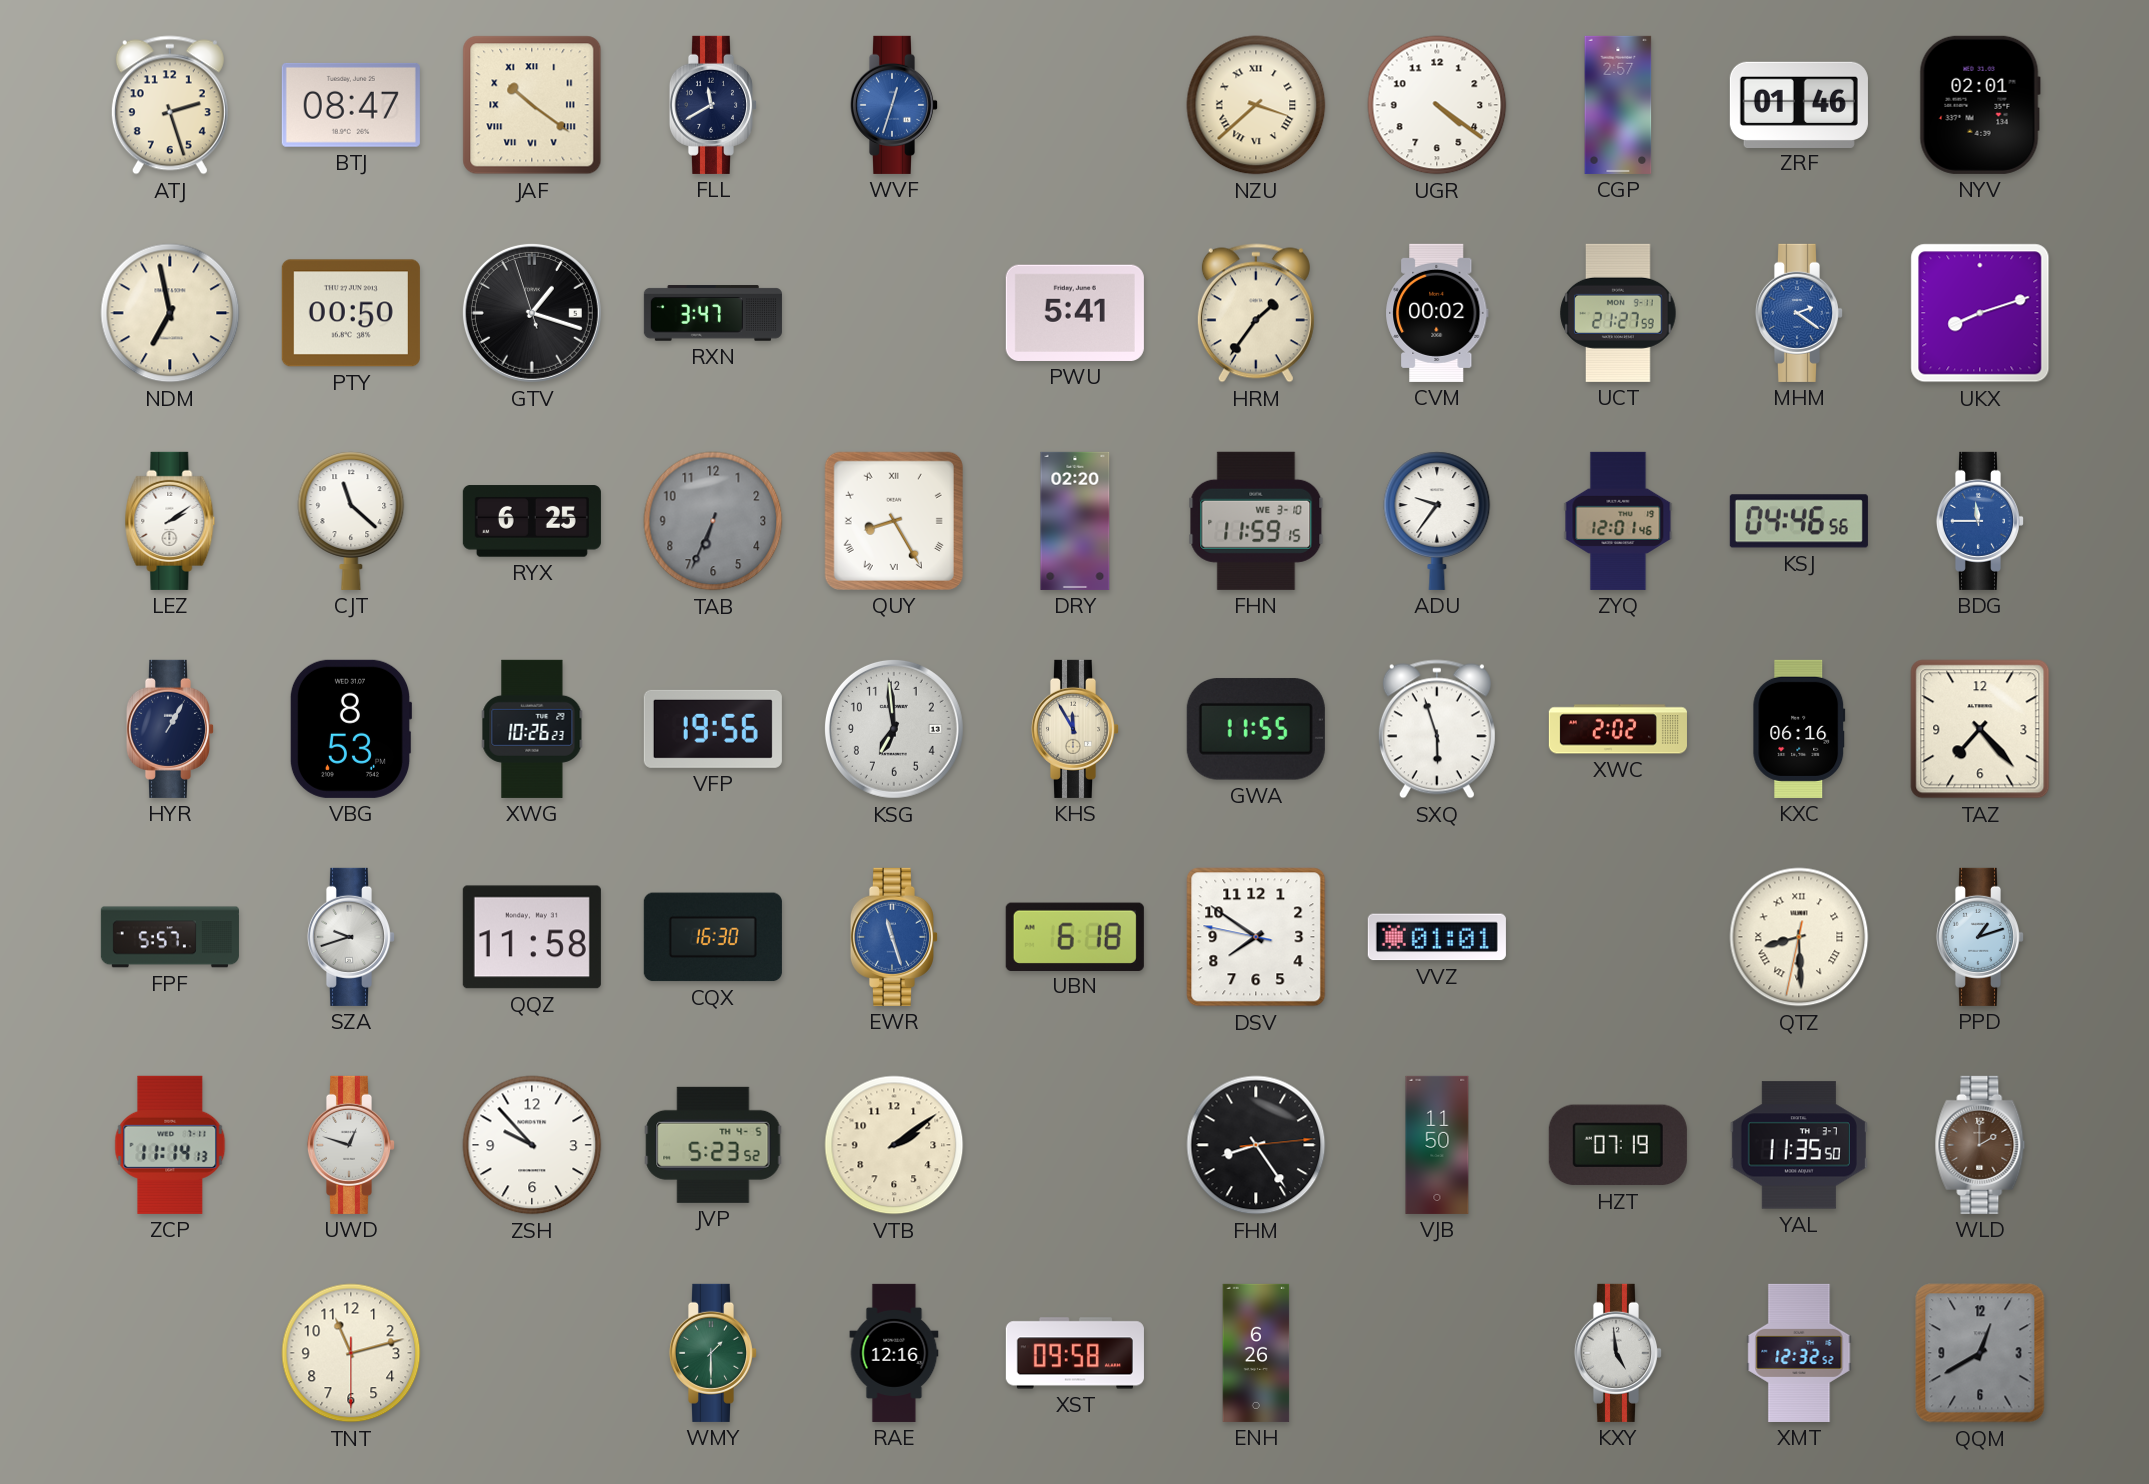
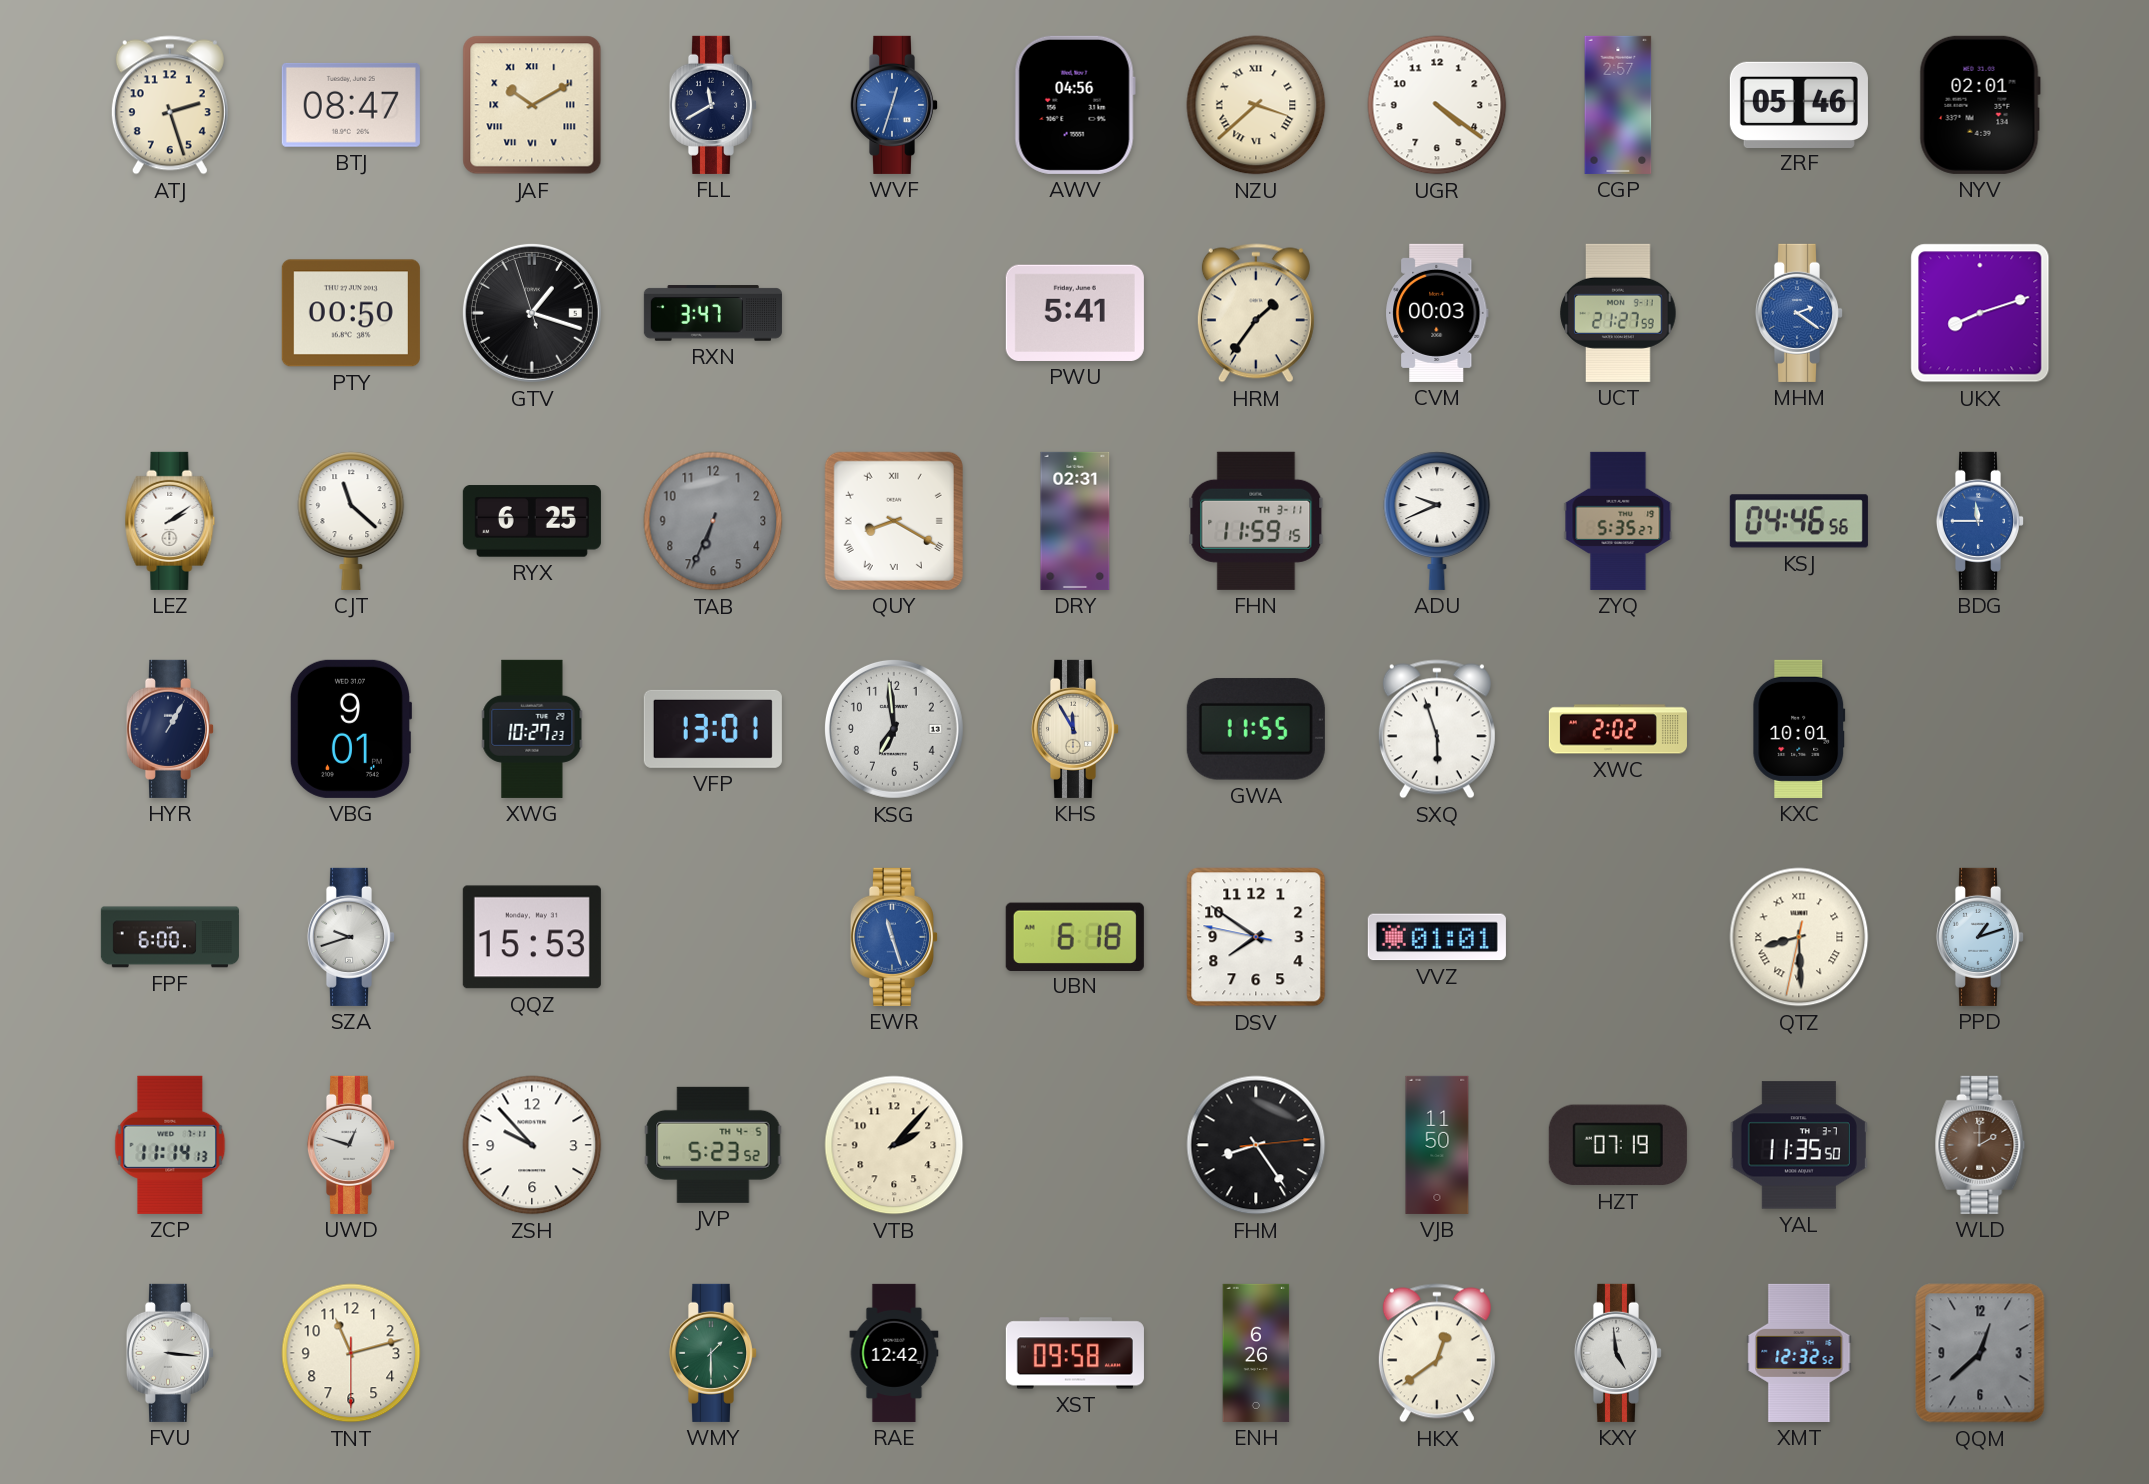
JAF: 10:21 -> 10:10
AWV: none -> 04:56
ZRF: 01:46 -> 05:46
NDM: 6:58 -> none
CVM: 00:02 -> 00:03
QUY: 8:25 -> 8:20
DRY: 02:20 -> 02:31
FHN date: WE 3-10 -> TH 3-11
ADU: 9:36 -> 9:41
ZYQ: 12:01 -> 5:35
VBG: 8:53 -> 9:01
XWG: 10:26 -> 10:27
VFP: 19:56 -> 13:01
KXC: 06:16 -> 10:01
TAZ: 7:23 -> none
FPF: 5:57 -> 6:00
QQZ: 11:58 -> 15:53
CQX: 16:30 -> none
VTB: 2:09 -> 2:07
FVU: none -> 3:16
RAE: 12:16 -> 12:42
HKX: none -> 12:39
QQM: 12:40 -> 12:38
